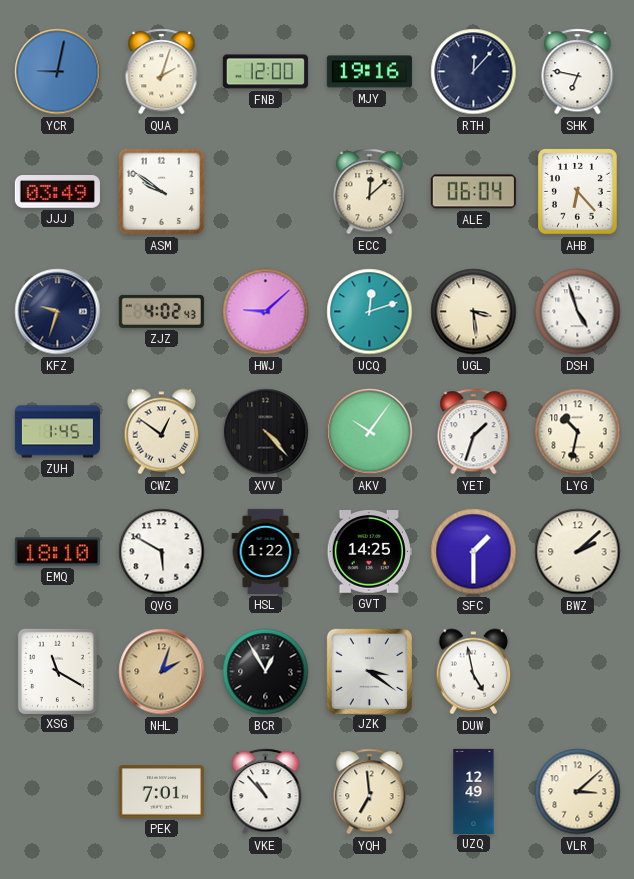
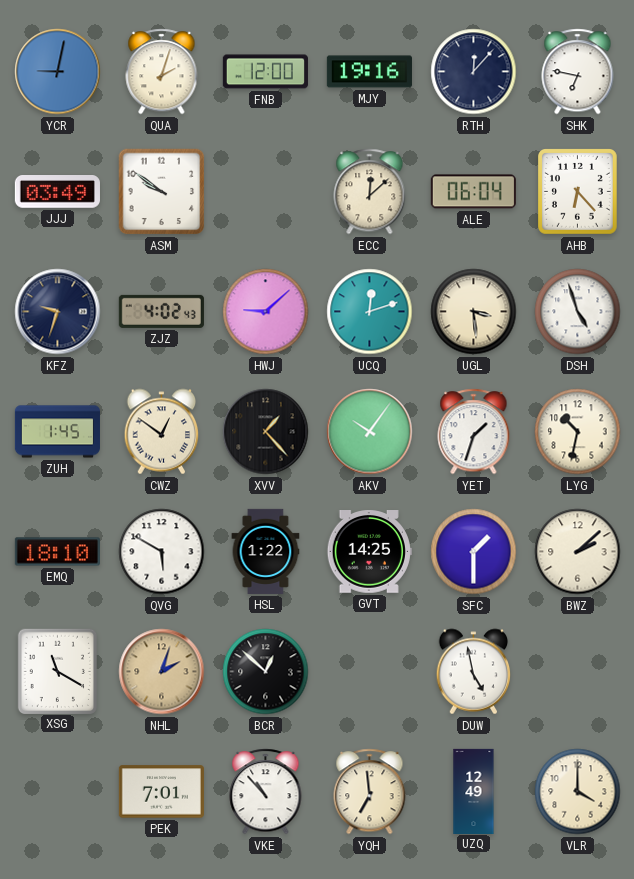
XVV: 4:23 -> 1:23
BCR: 12:55 -> 12:52
JZK: 3:21 -> none
VLR: 3:08 -> 4:00
